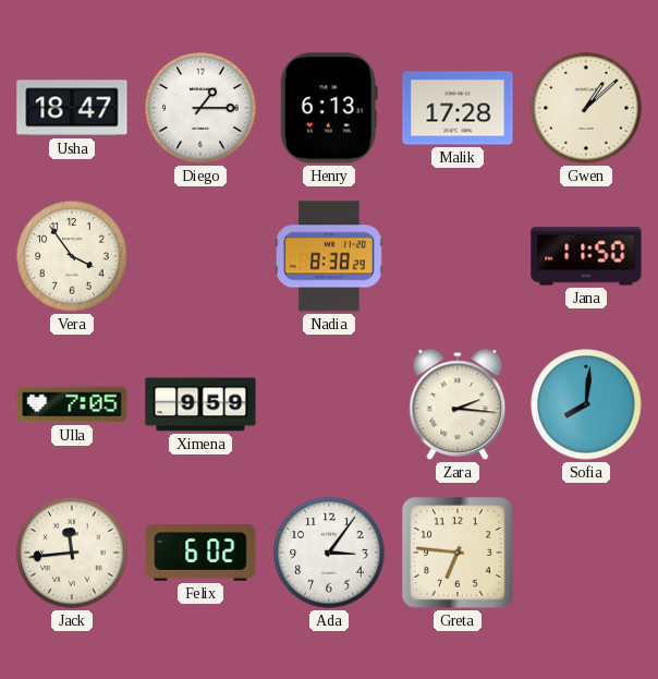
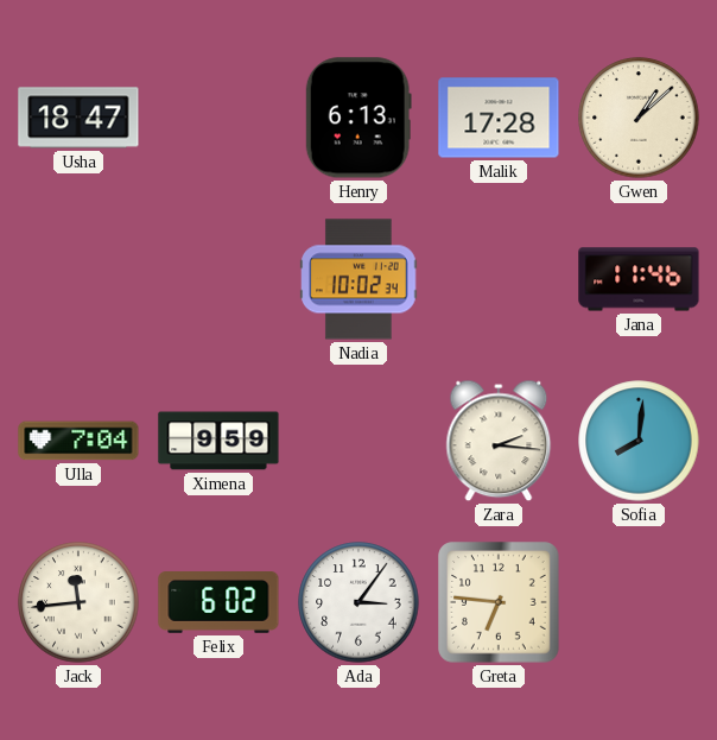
Diego: 1:15 -> none
Vera: 3:54 -> none
Nadia: 8:38 -> 10:02
Jana: 11:50 -> 11:46
Ulla: 7:05 -> 7:04
